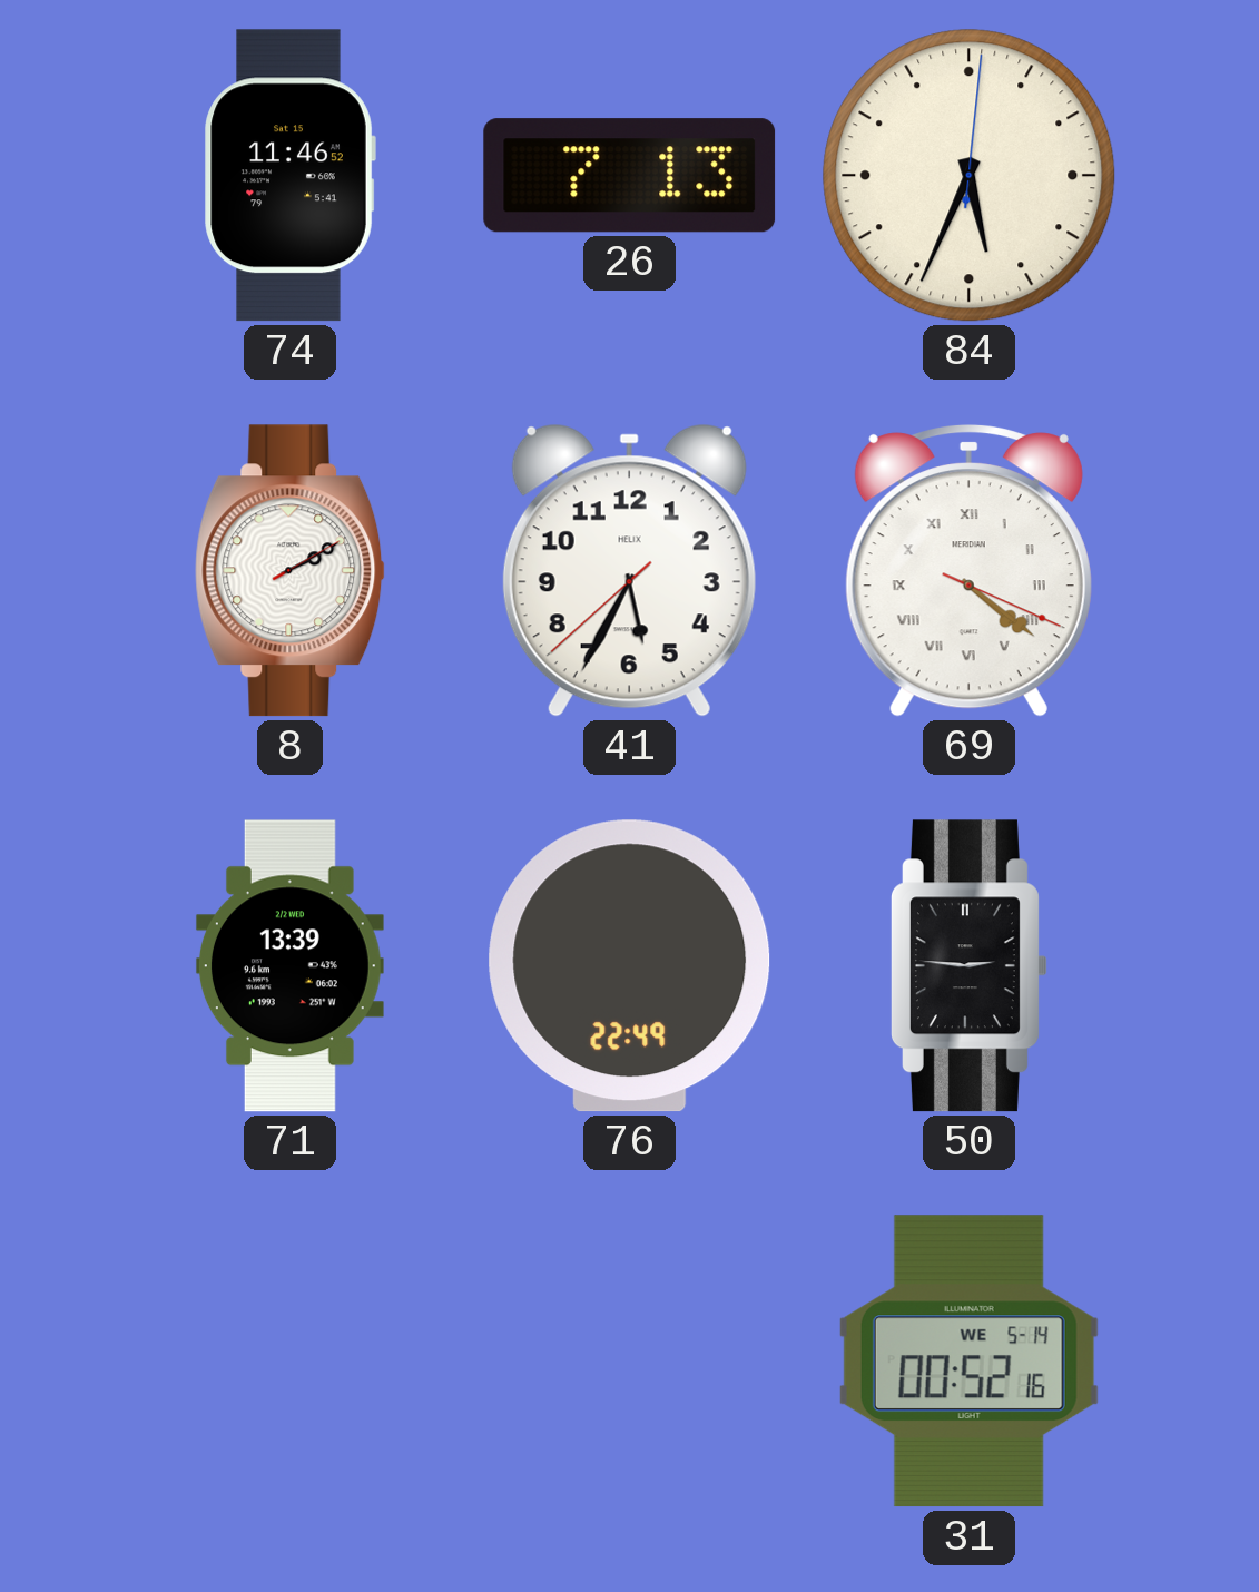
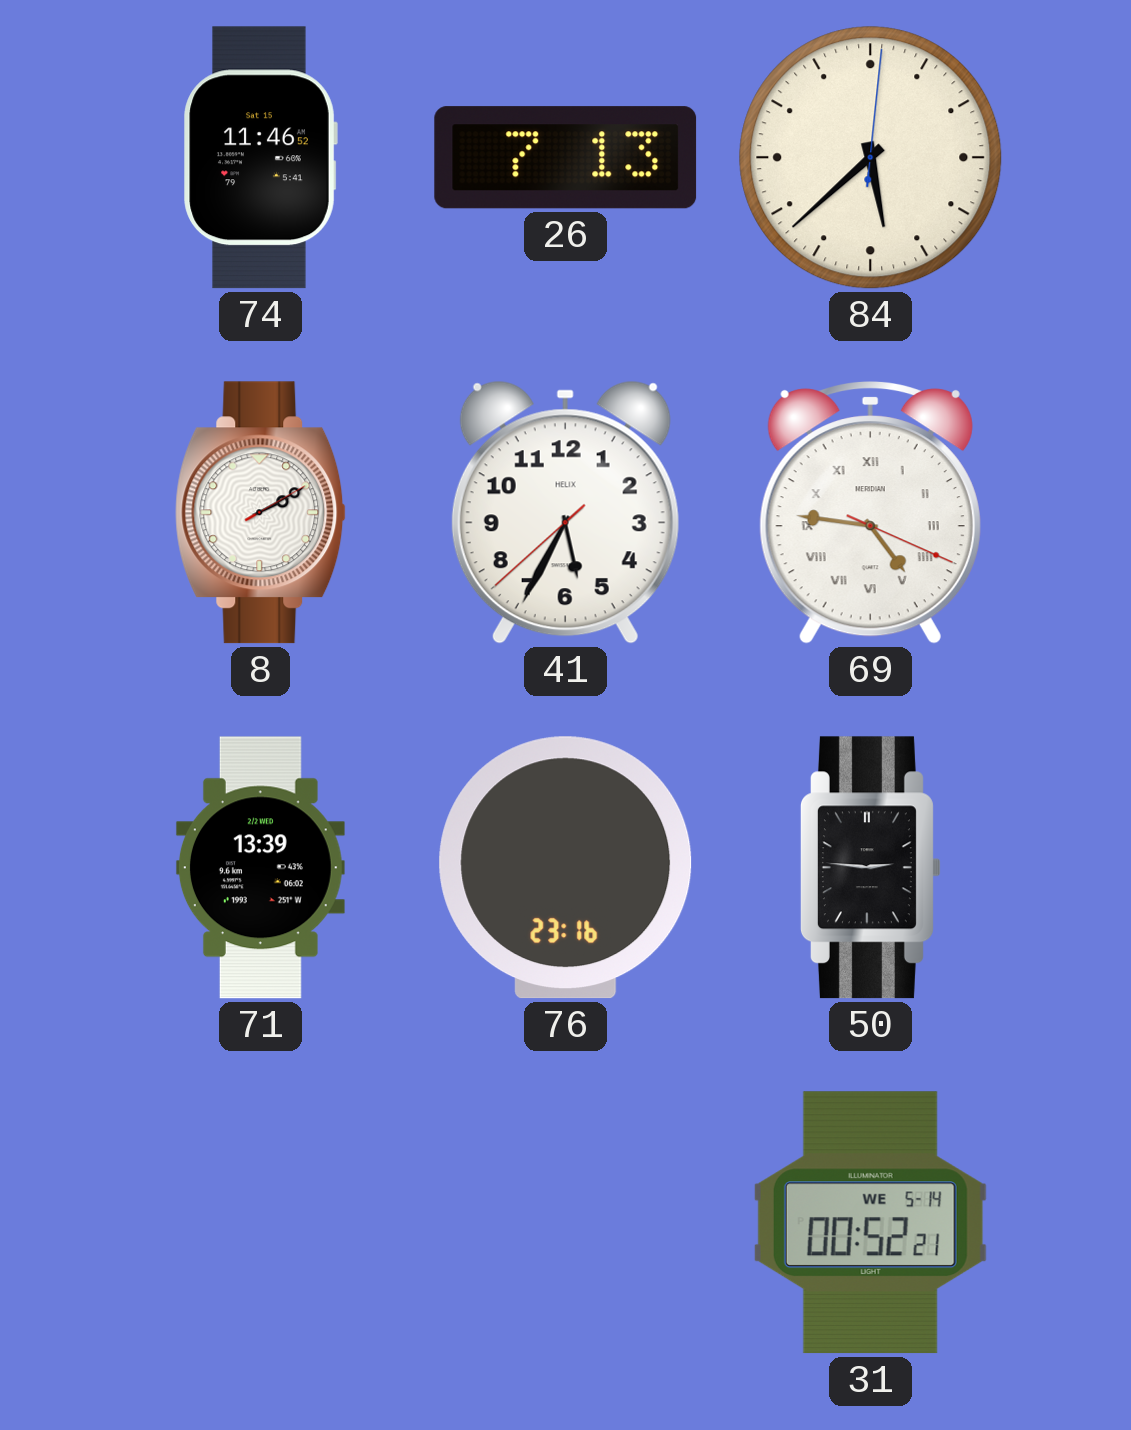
84: 5:34 -> 5:38
69: 4:21 -> 4:46
76: 22:49 -> 23:16
31: 00:52:16 -> 00:52:21
